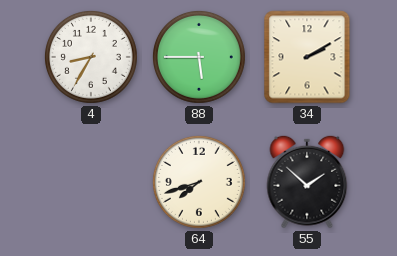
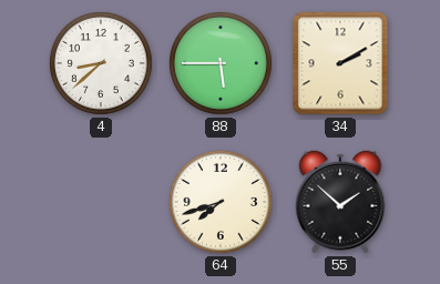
4: 8:35 -> 8:38
